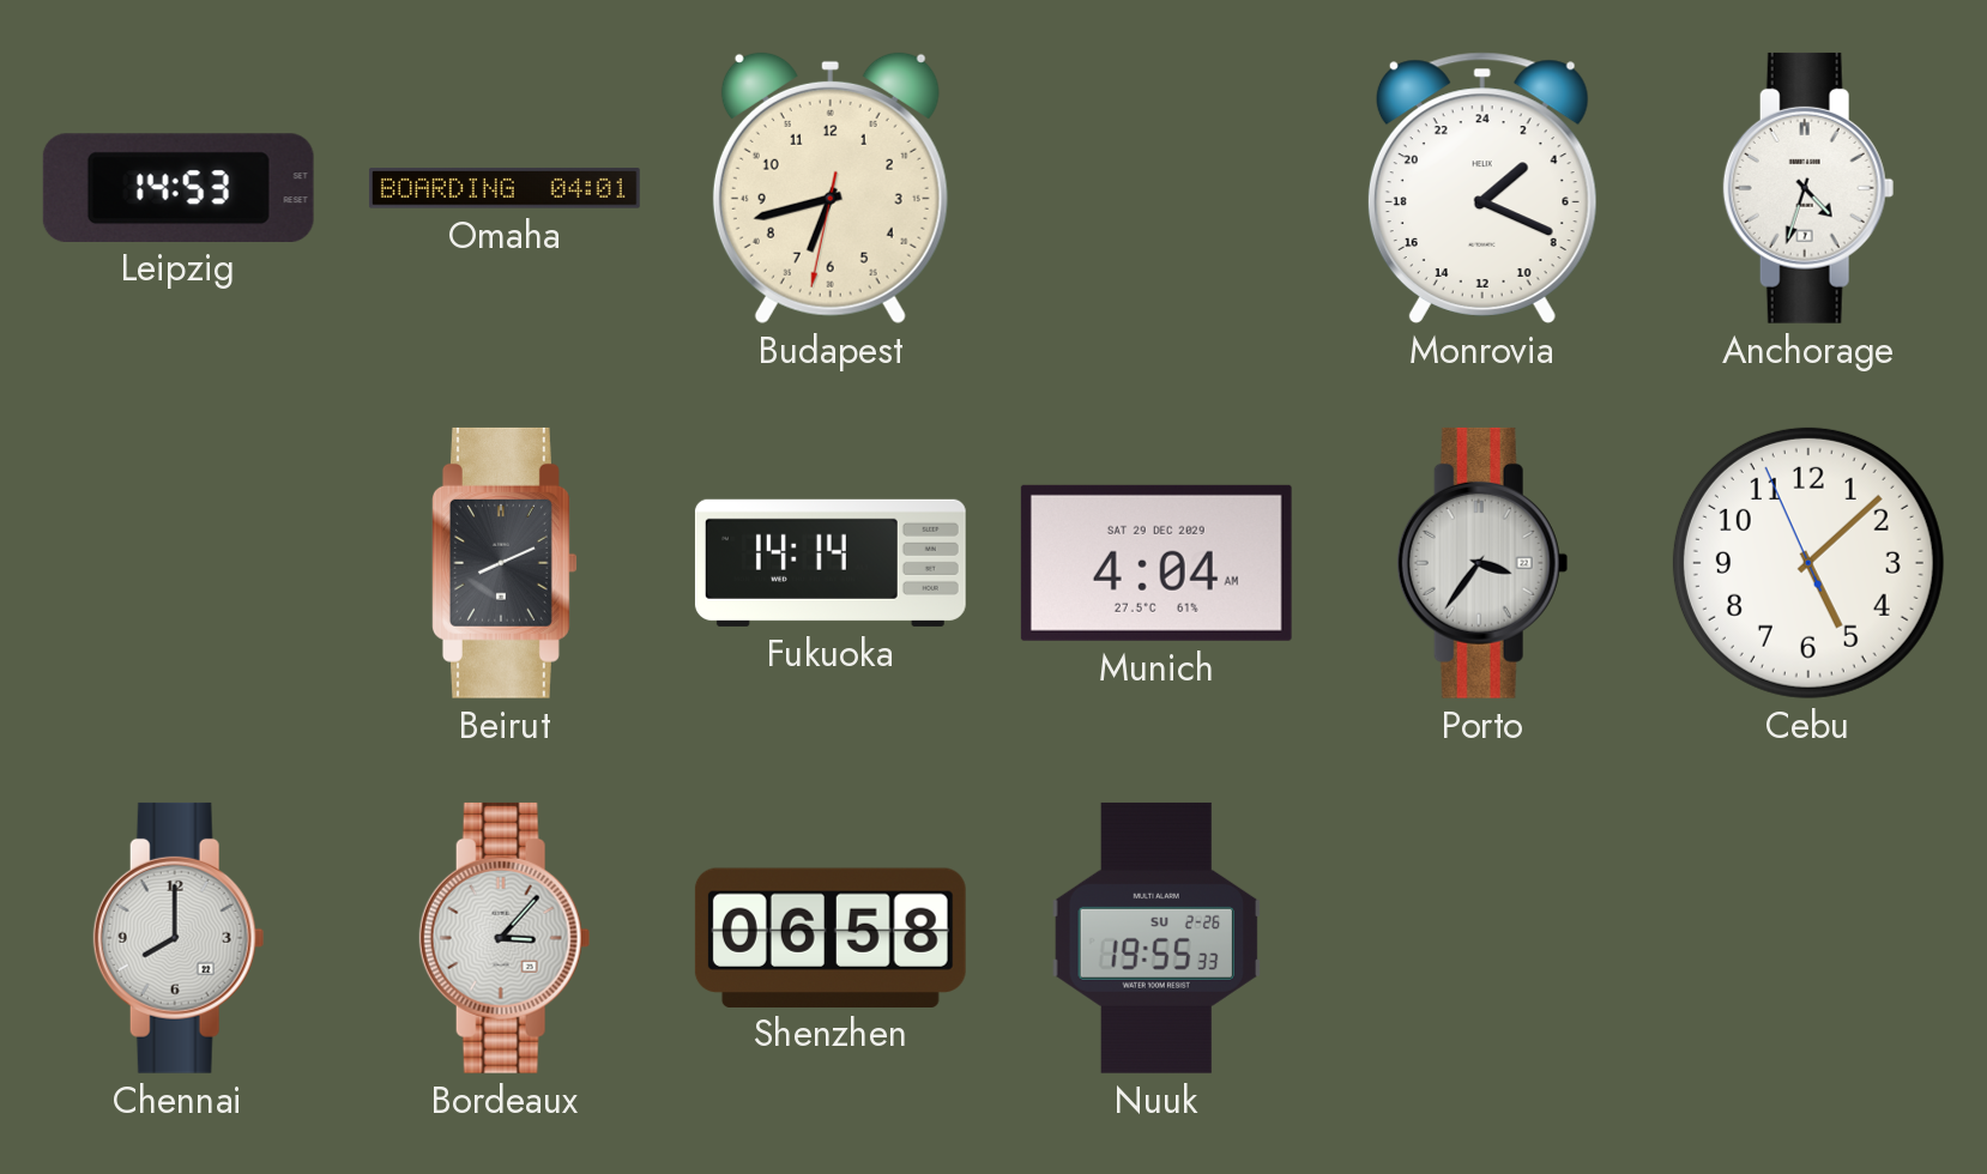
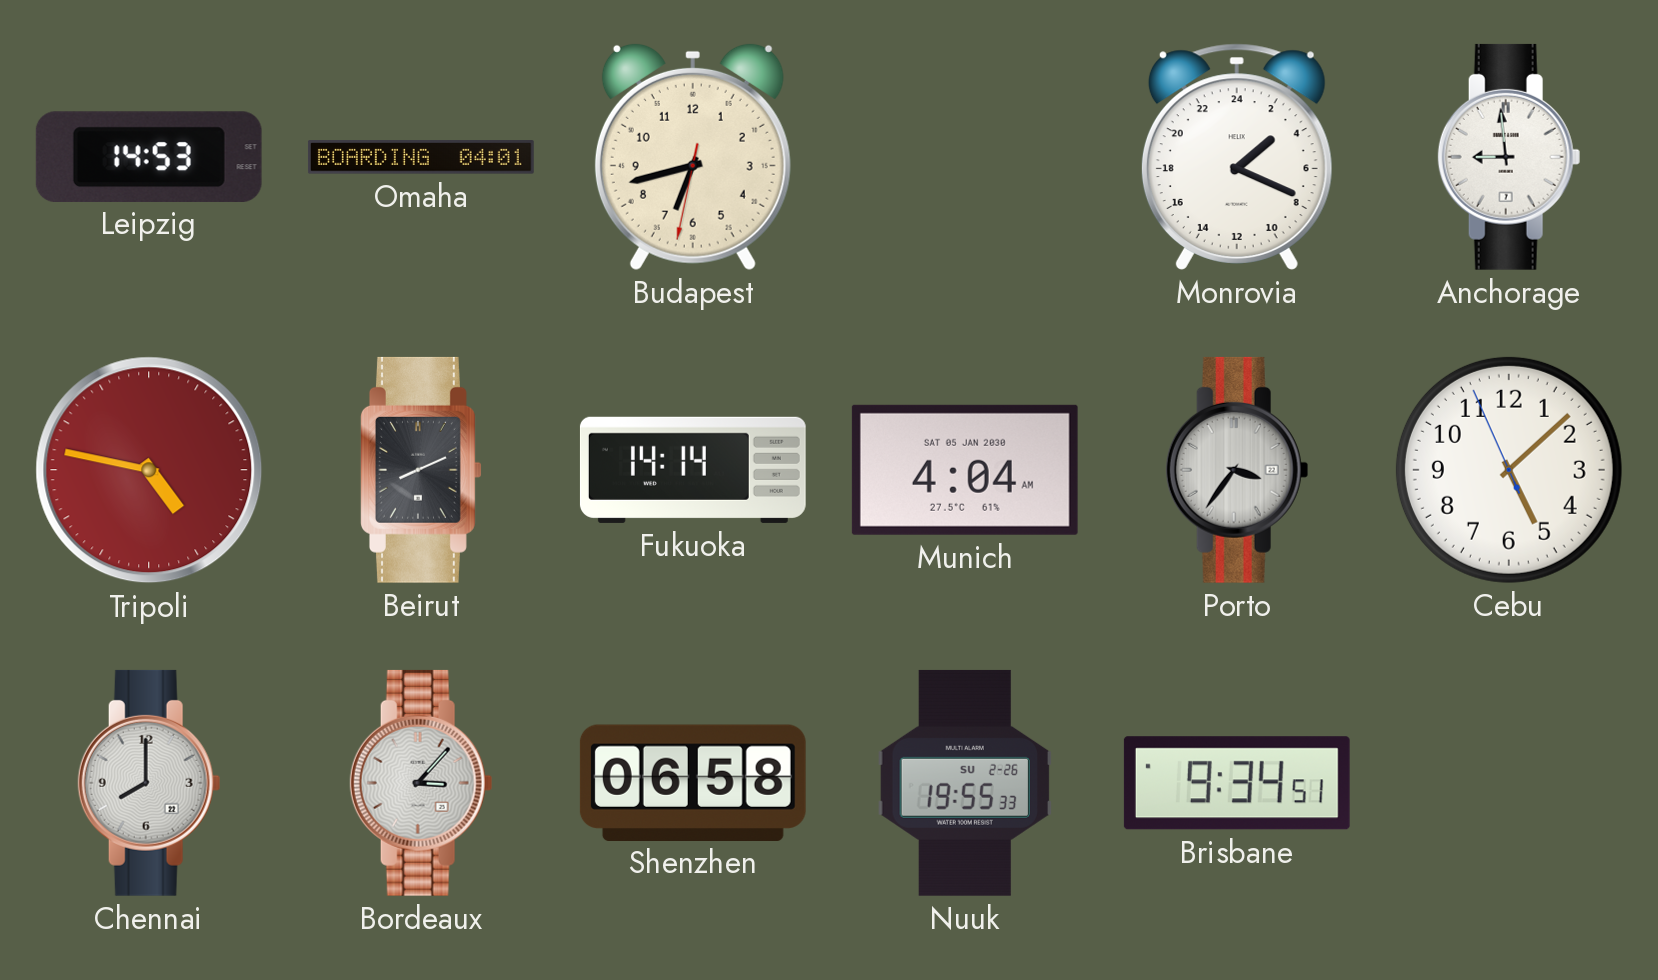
Anchorage: 4:33 -> 8:59
Tripoli: none -> 4:47
Munich date: SAT 29 DEC 2029 -> SAT 05 JAN 2030
Brisbane: none -> 9:34
